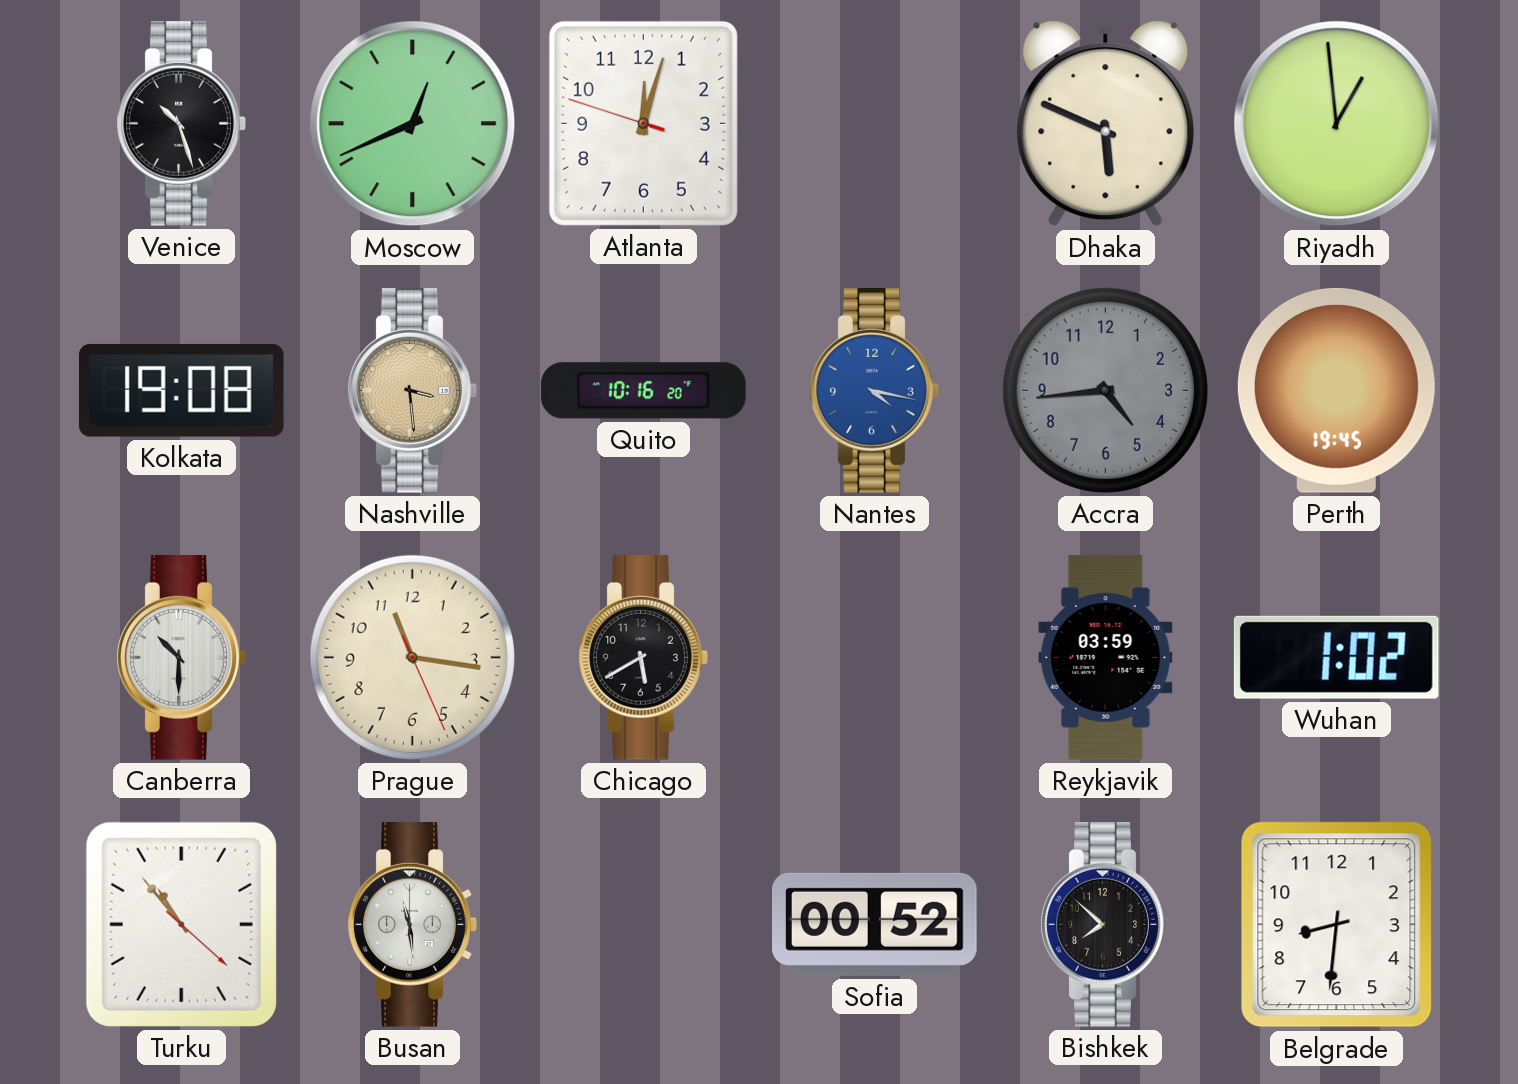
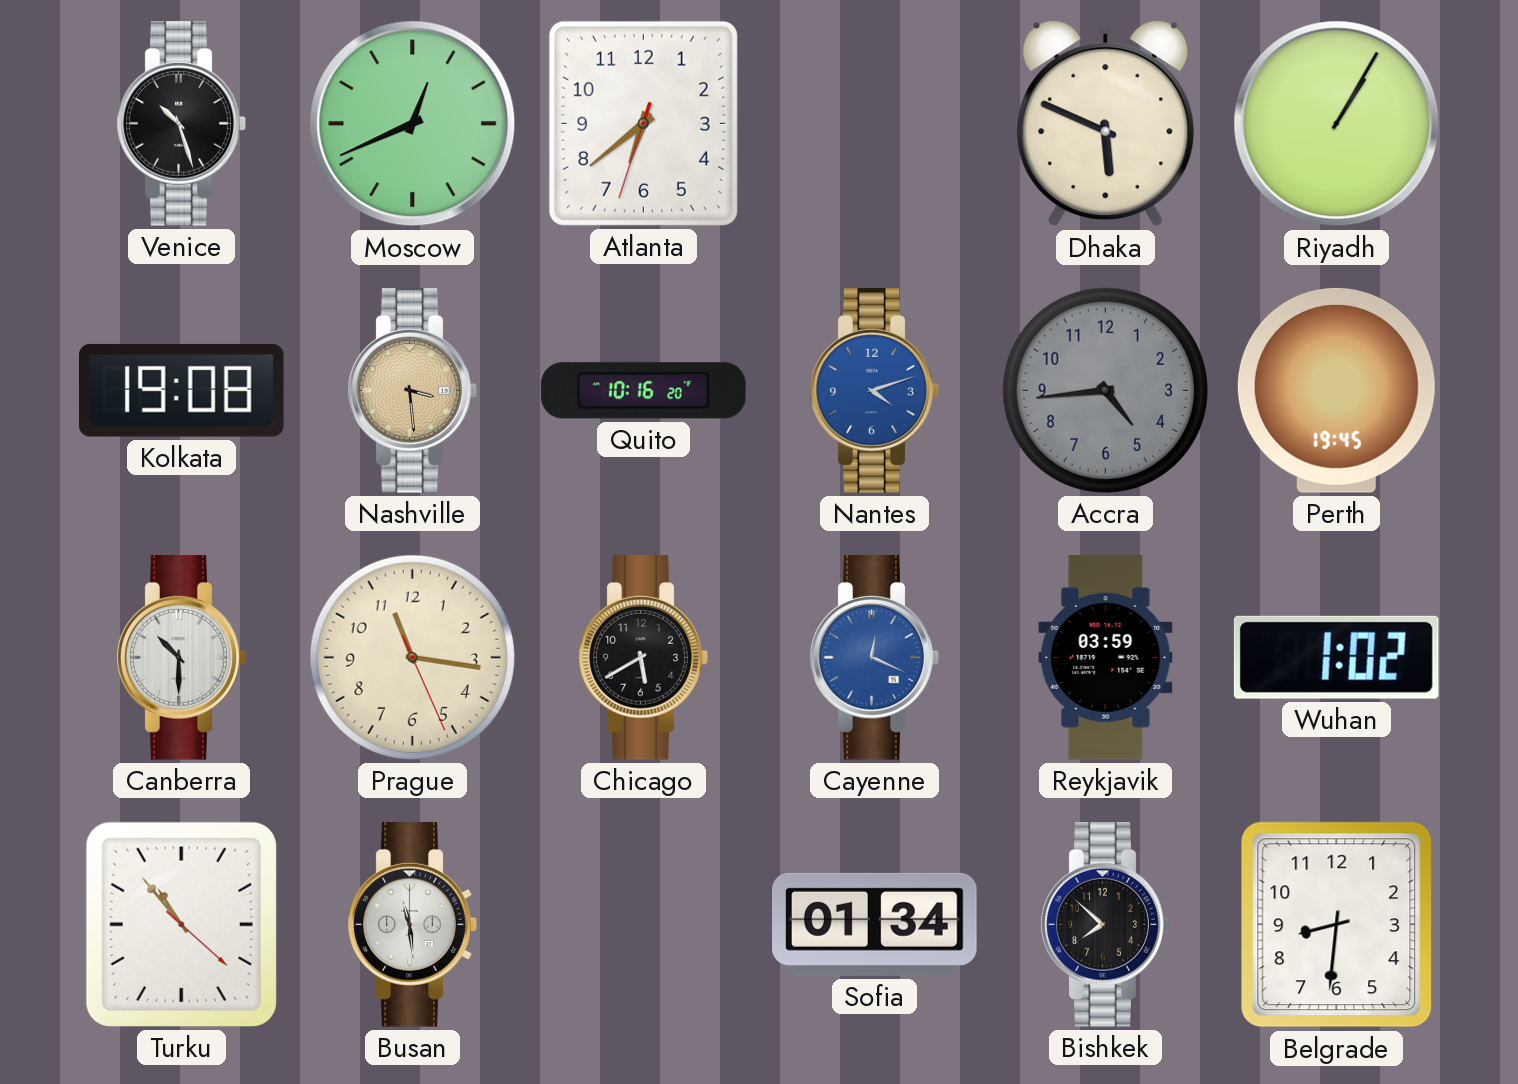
Atlanta: 12:02 -> 6:38
Riyadh: 12:59 -> 1:05
Nantes: 4:17 -> 4:12
Cayenne: none -> 12:19
Sofia: 00:52 -> 01:34
